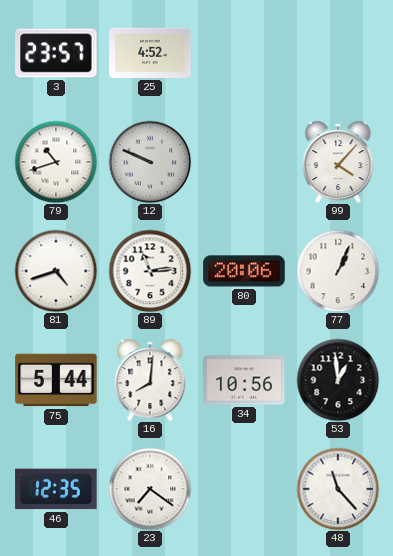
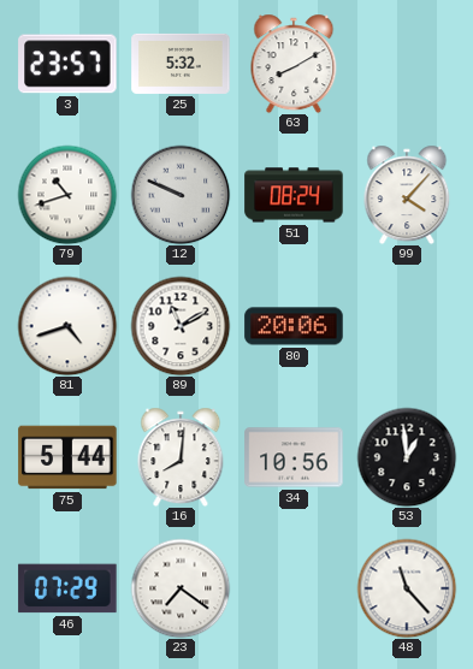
25: 4:52 -> 5:32
63: none -> 8:10
51: none -> 08:24
89: 11:14 -> 11:10
77: 1:04 -> none
46: 12:35 -> 07:29
